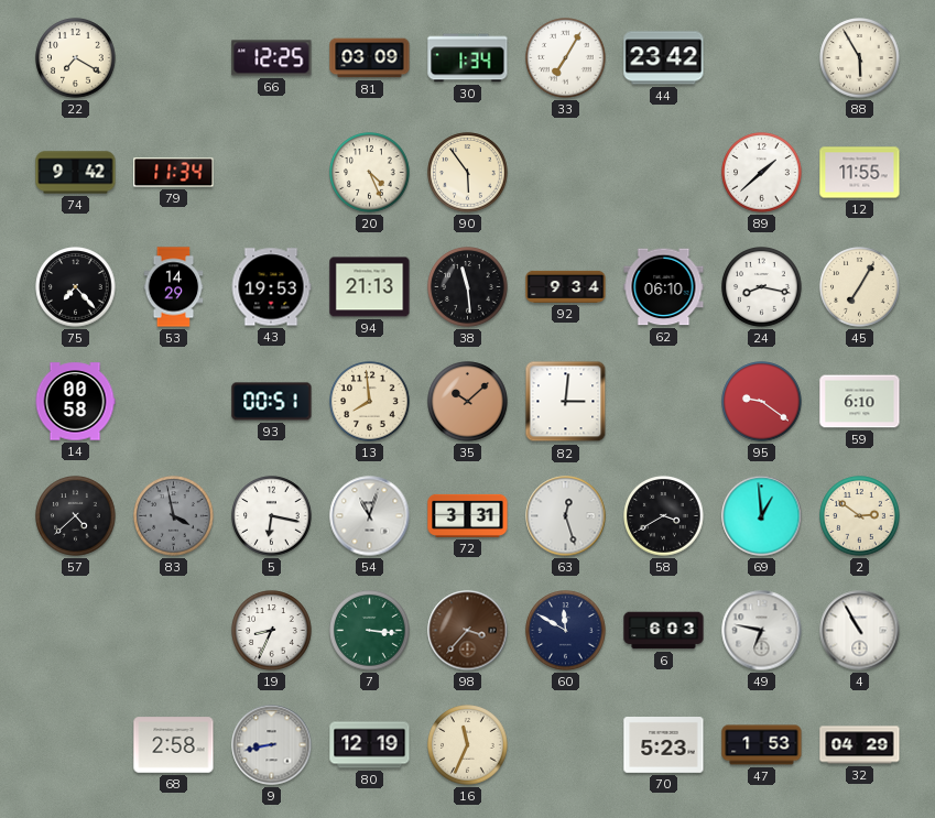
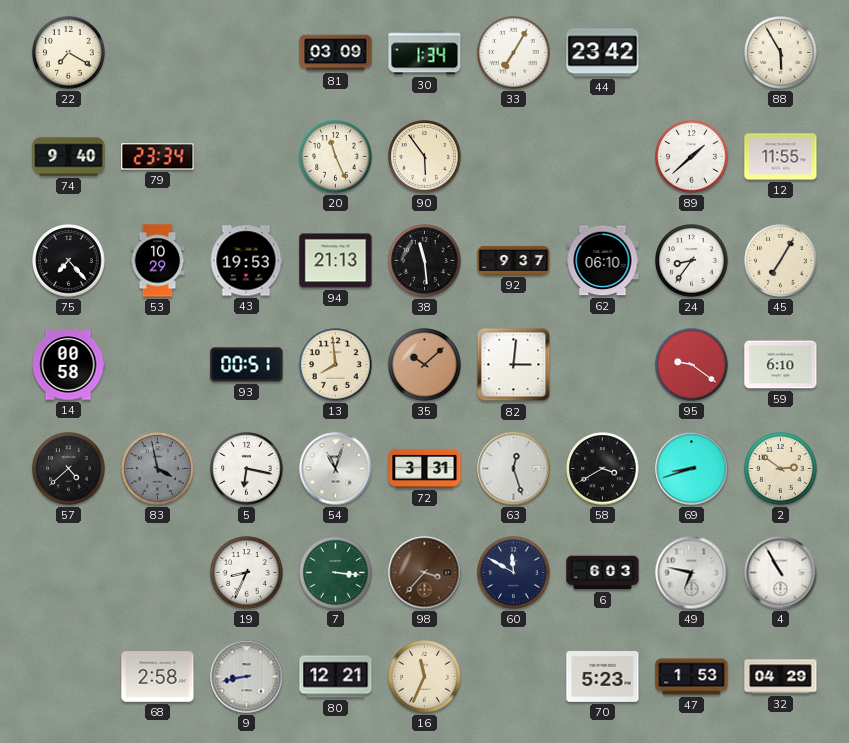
66: 12:25 -> none
74: 9:42 -> 9:40
79: 11:34 -> 23:34
20: 4:26 -> 11:26
53: 14:29 -> 10:29
92: 9:34 -> 9:37
24: 8:17 -> 8:36
69: 12:59 -> 8:42
80: 12:19 -> 12:21
